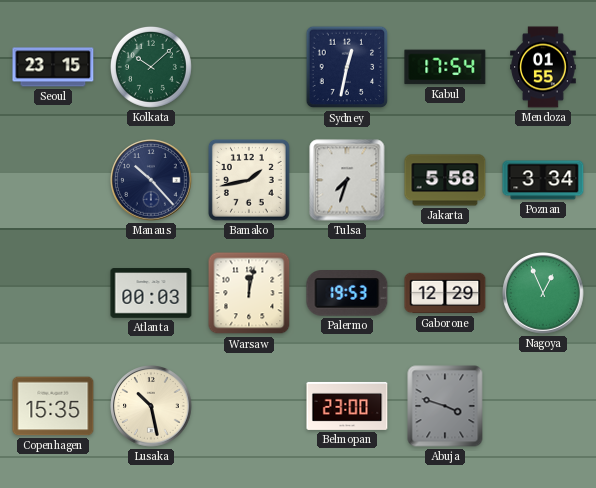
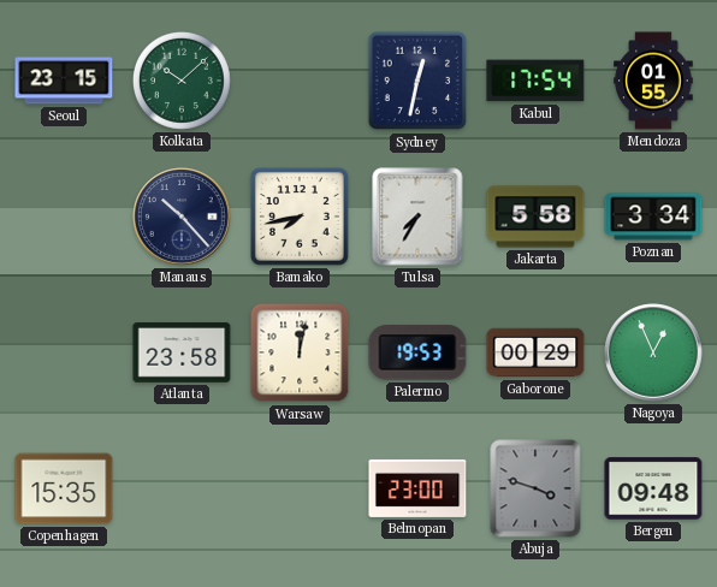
Bamako: 1:43 -> 7:43
Tulsa: 7:33 -> 7:35
Atlanta: 00:03 -> 23:58
Gaborone: 12:29 -> 00:29
Lusaka: 10:28 -> none
Bergen: none -> 09:48
